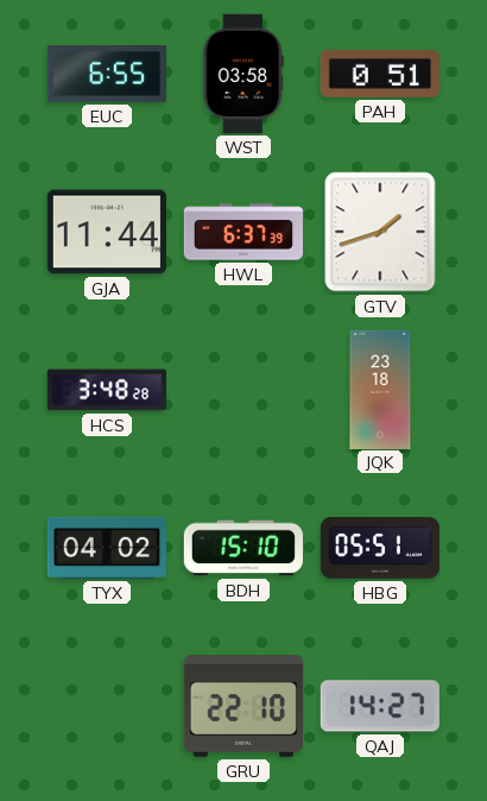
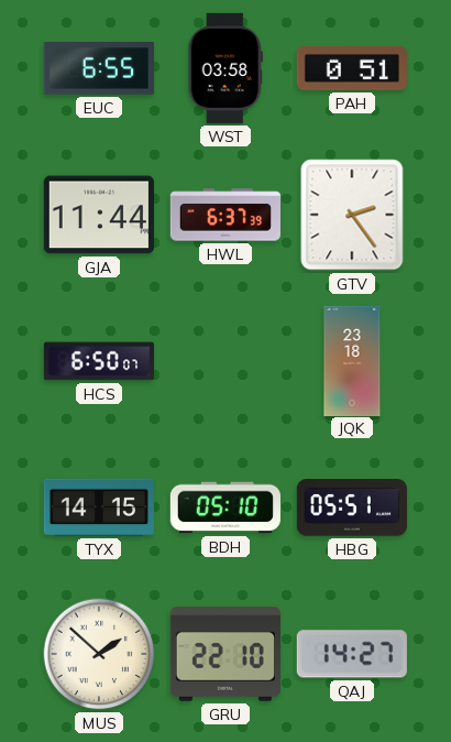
GTV: 1:42 -> 2:24
HCS: 3:48 -> 6:50
TYX: 04:02 -> 14:15
BDH: 15:10 -> 05:10
MUS: none -> 1:52
